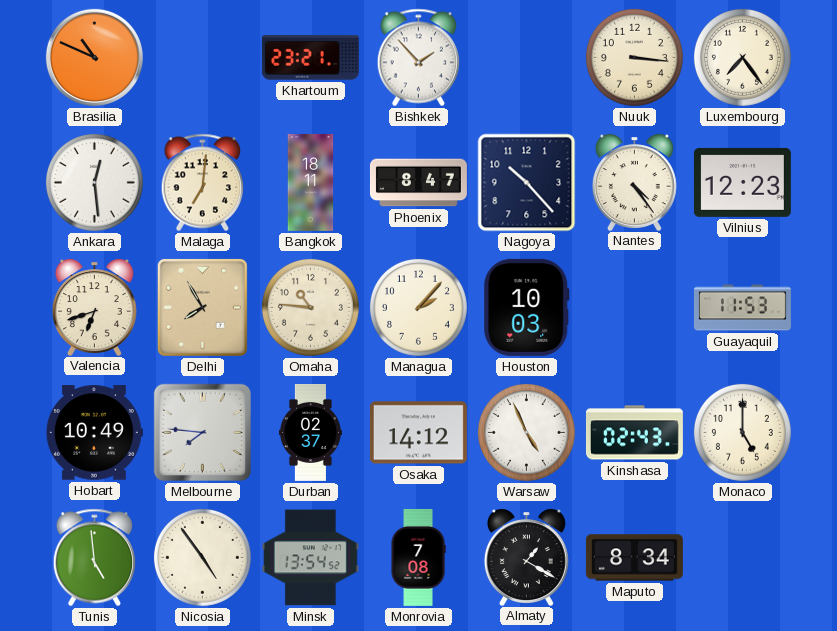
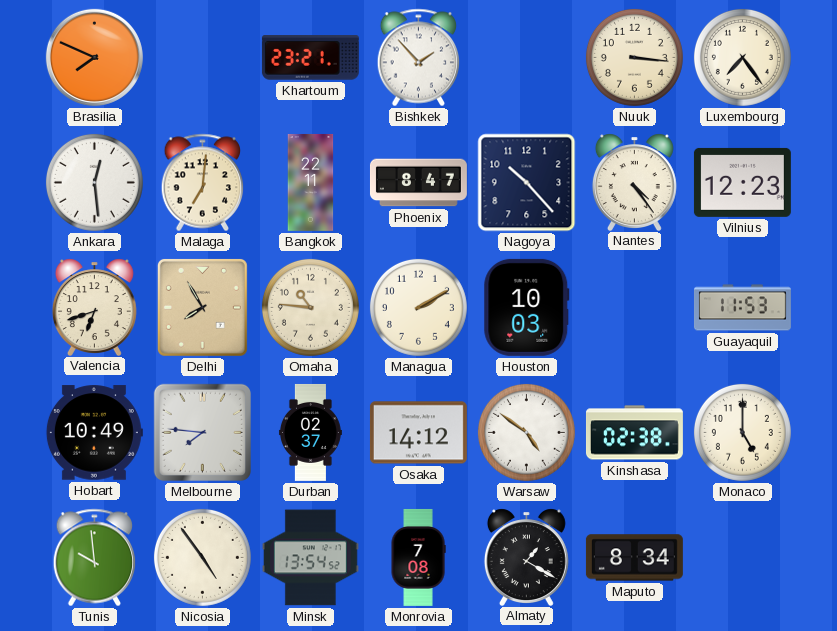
Brasilia: 10:49 -> 7:49
Bangkok: 18:11 -> 22:11
Managua: 2:07 -> 2:10
Warsaw: 4:56 -> 4:51
Kinshasa: 02:43 -> 02:38
Tunis: 4:59 -> 9:59
